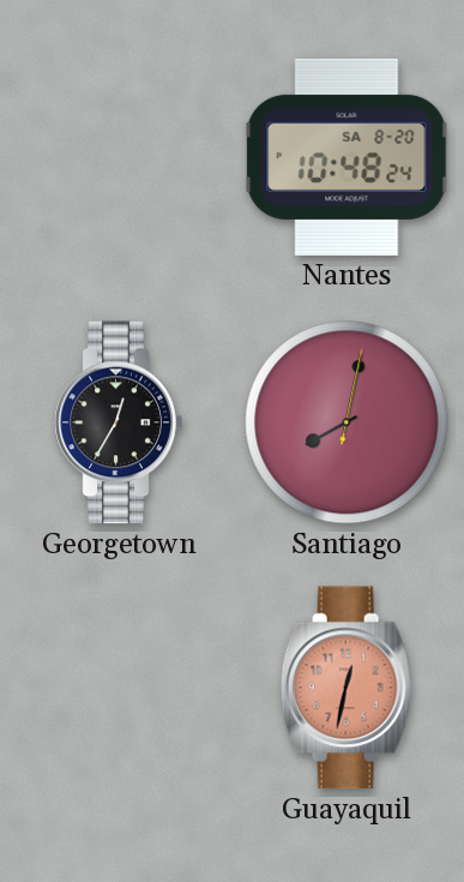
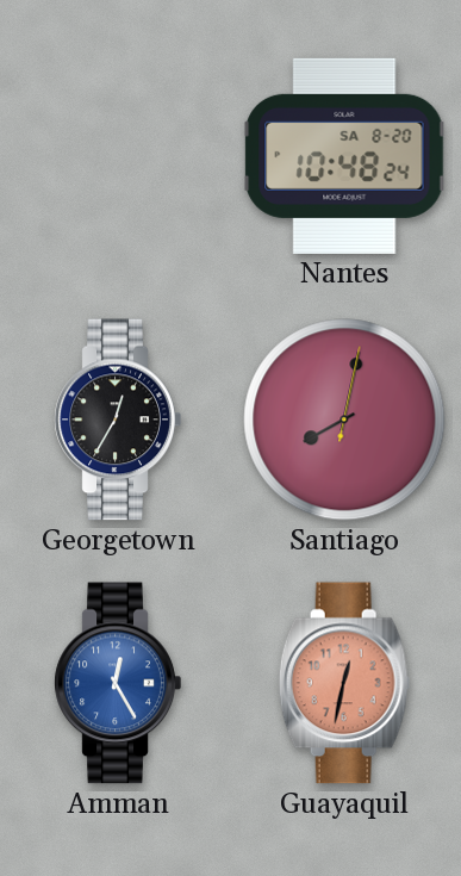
Amman: none -> 12:25
